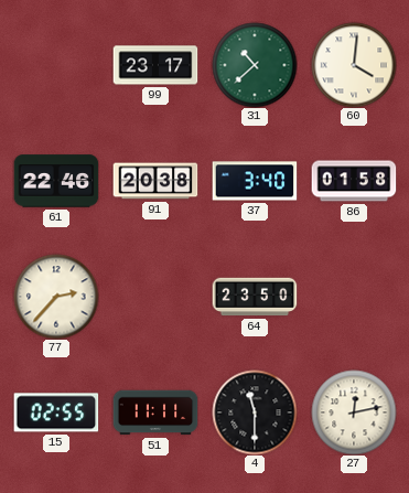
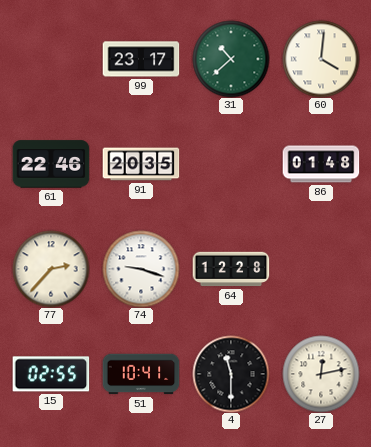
91: 20:38 -> 20:35
37: 3:40 -> none
86: 01:58 -> 01:48
74: none -> 9:18
64: 23:50 -> 12:28
51: 11:11 -> 10:41
